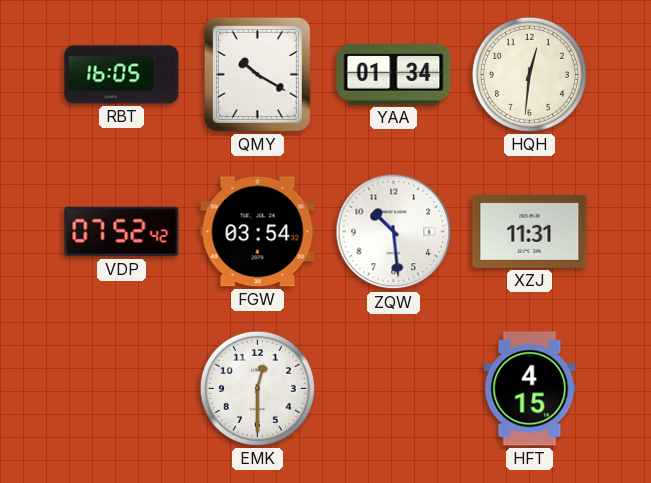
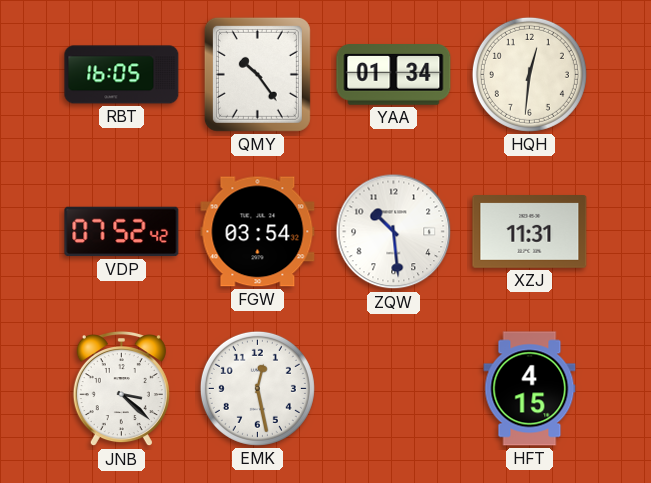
QMY: 10:20 -> 10:24
JNB: none -> 3:22
EMK: 12:30 -> 12:28
